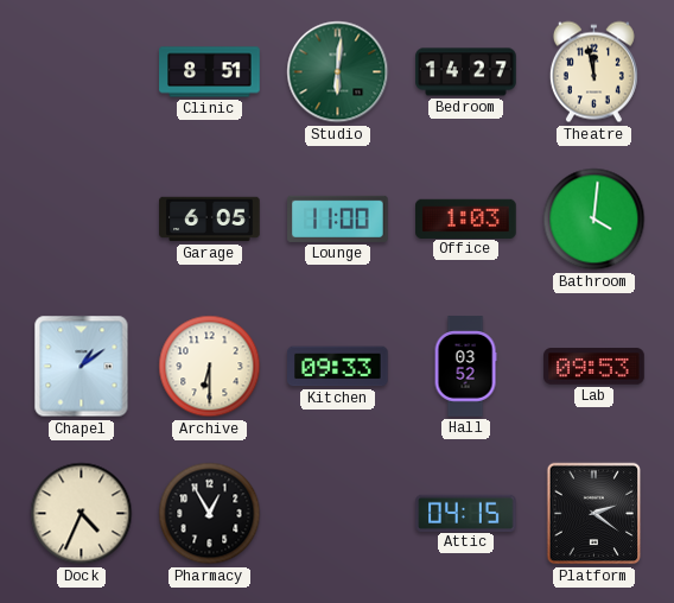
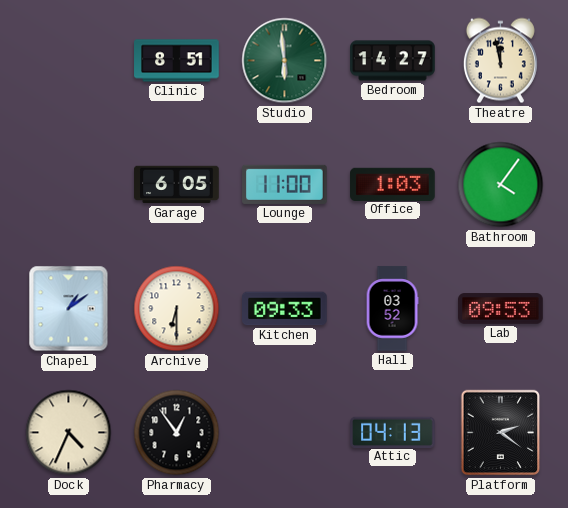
Studio: 6:01 -> 5:59
Bathroom: 4:01 -> 4:06
Pharmacy: 12:55 -> 12:54
Attic: 04:15 -> 04:13
